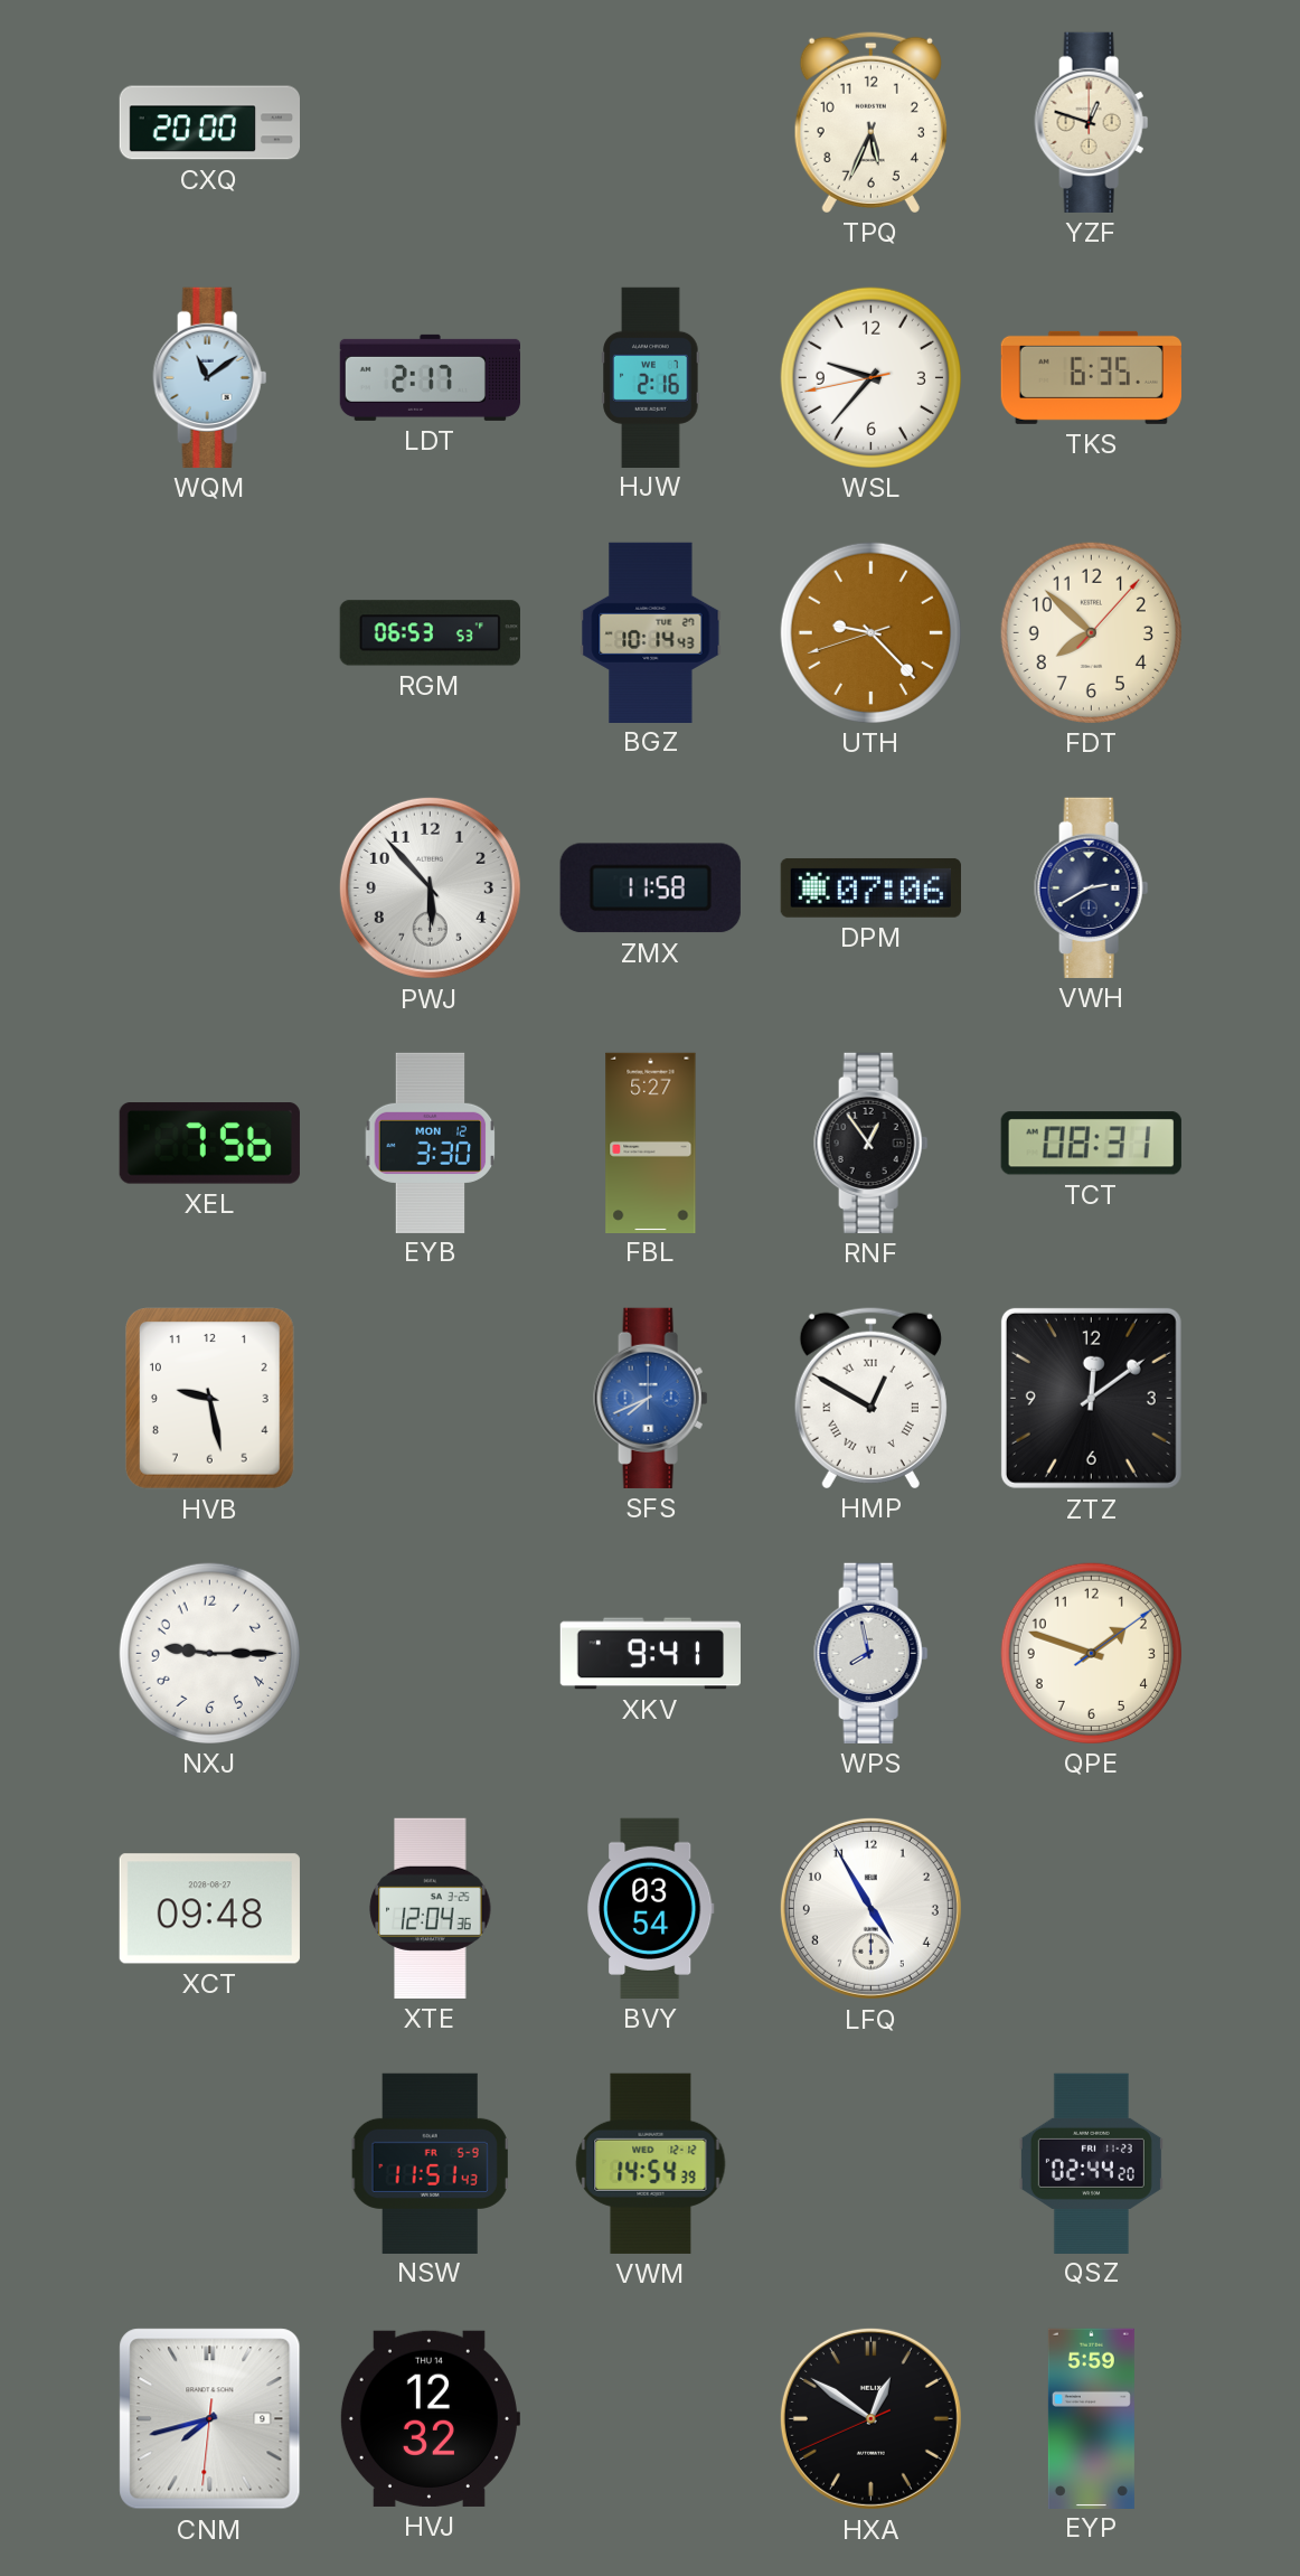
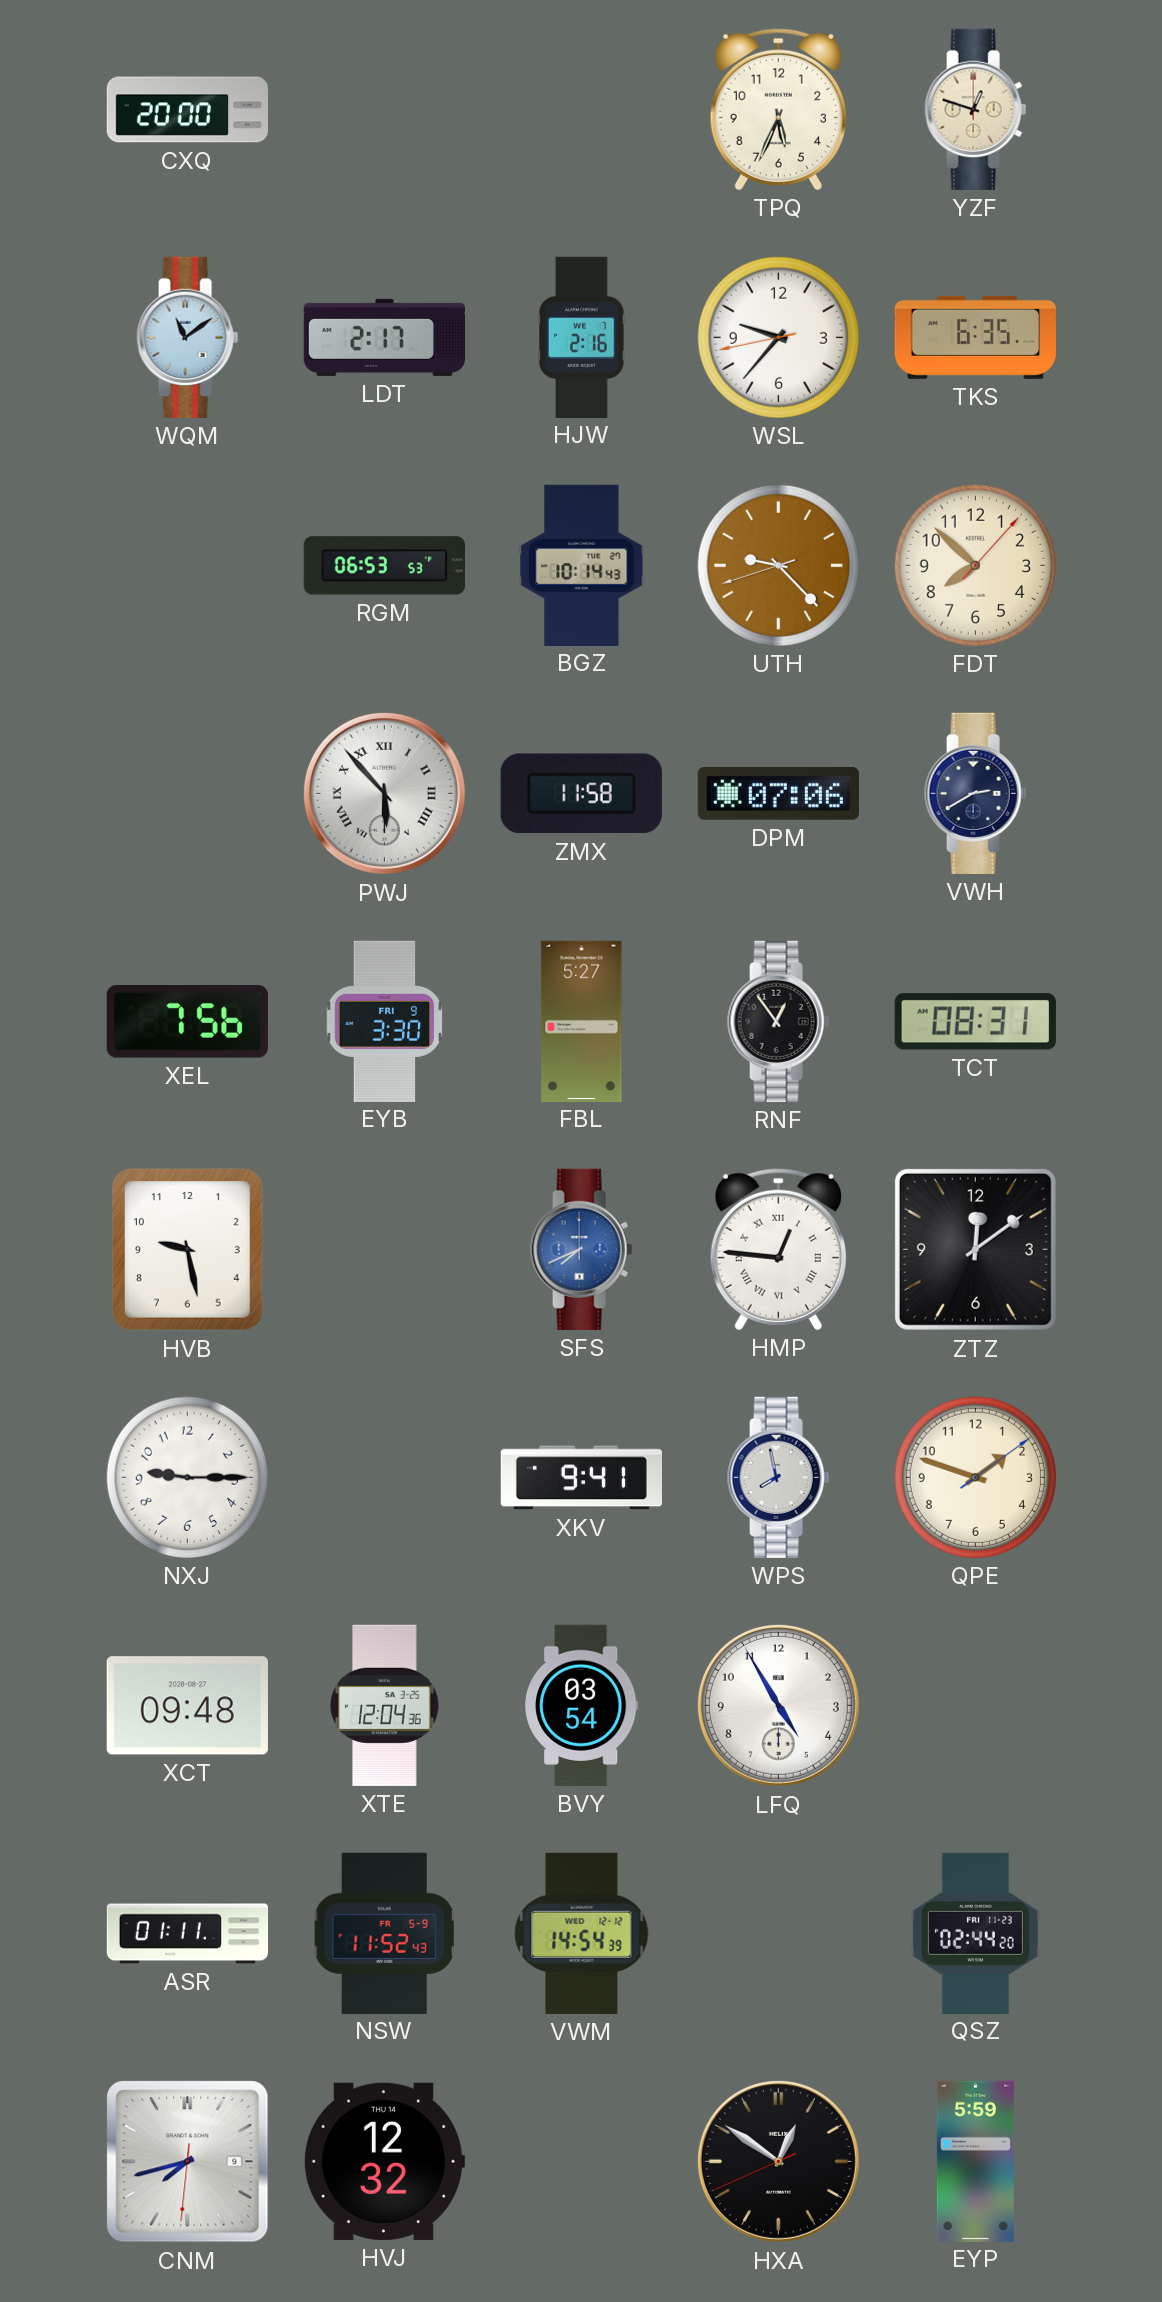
PWJ numerals: Arabic -> Roman
EYB date: MON 12 -> FRI 9
HMP: 12:50 -> 12:46
ASR: none -> 01:11
NSW: 11:51 -> 11:52
